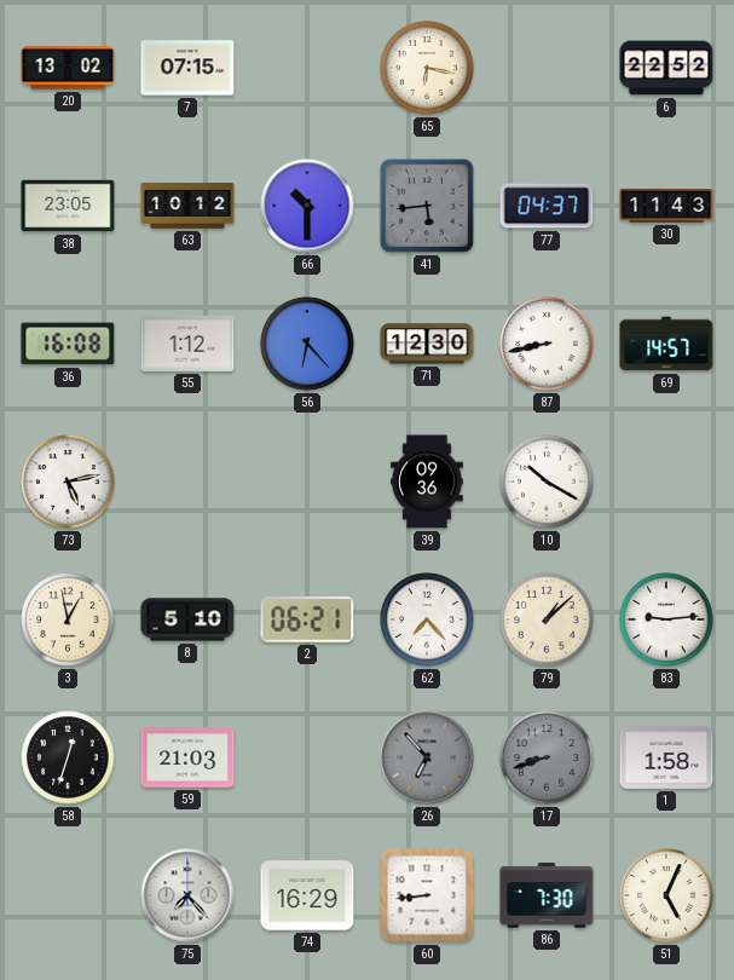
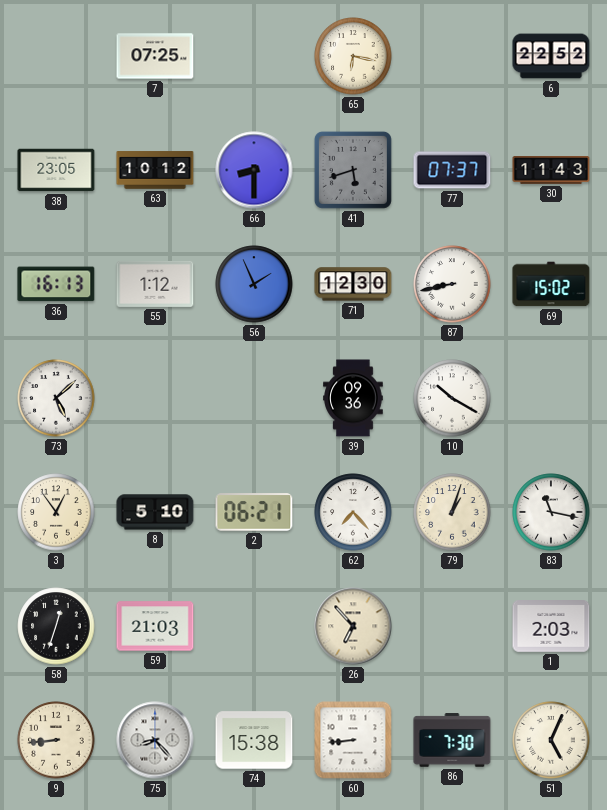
20: 13:02 -> none
7: 07:15 -> 07:25
66: 10:30 -> 8:30
41: 5:44 -> 5:42
77: 04:37 -> 07:37
36: 16:08 -> 16:13
56: 6:23 -> 1:56
69: 14:57 -> 15:02
73: 5:13 -> 5:08
3: 12:58 -> 12:54
79: 1:08 -> 1:03
83: 9:14 -> 11:17
26 dial: grey -> cream
17: 8:42 -> none
1: 1:58 -> 2:03
9: none -> 8:44
75: 7:23 -> 8:23
74: 16:29 -> 15:38
